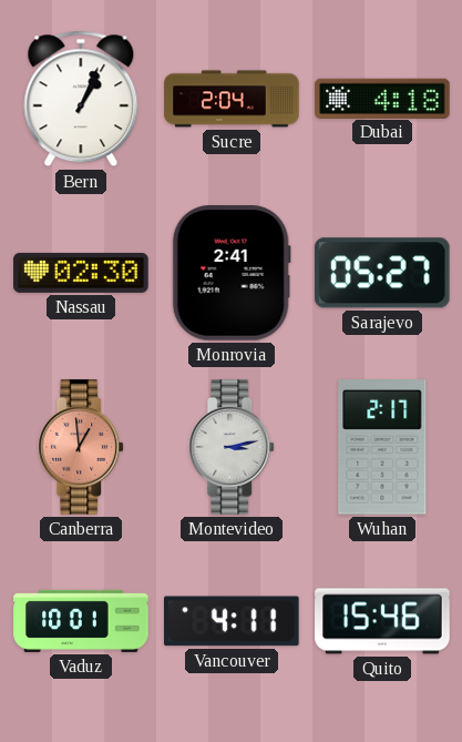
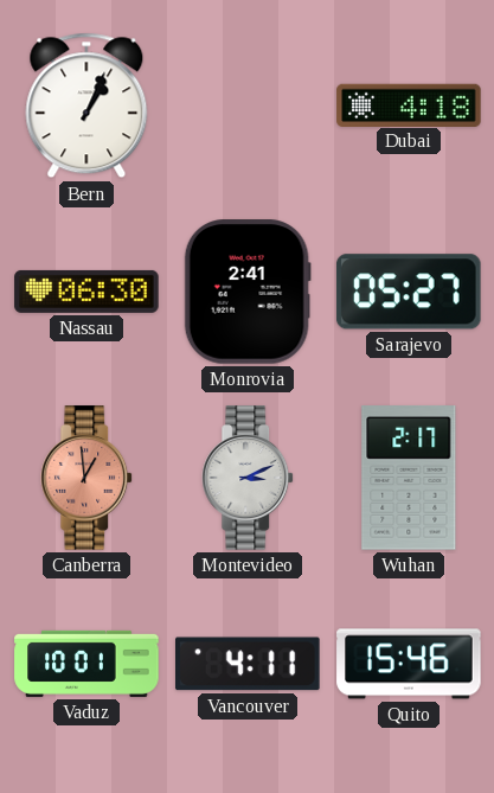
Sucre: 2:04 -> none
Nassau: 02:30 -> 06:30
Montevideo: 3:13 -> 3:11
